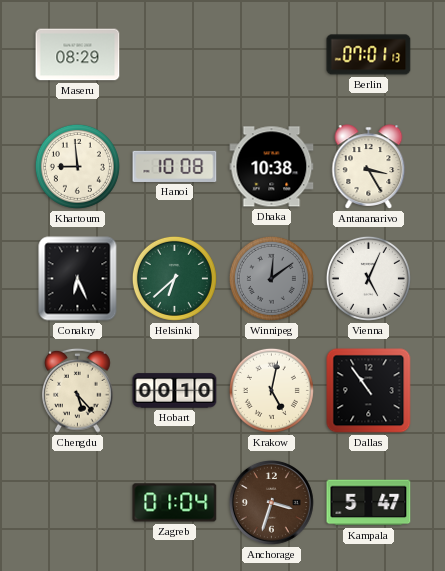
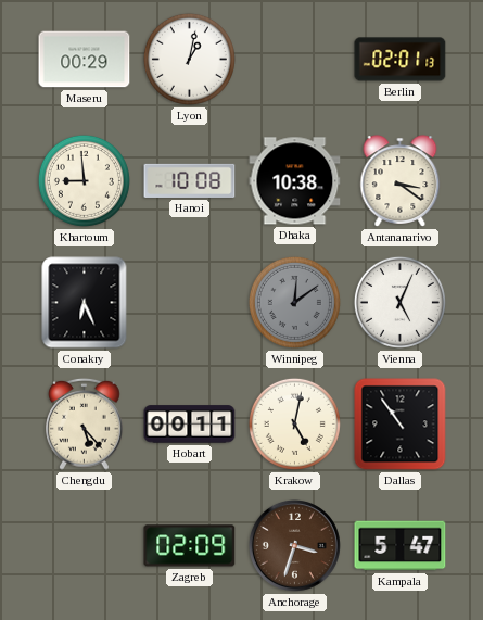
Maseru: 08:29 -> 00:29
Lyon: none -> 1:02
Berlin: 07:01 -> 02:01
Antananarivo: 3:25 -> 3:21
Helsinki: 6:38 -> none
Hobart: 00:10 -> 00:11
Zagreb: 01:04 -> 02:09
